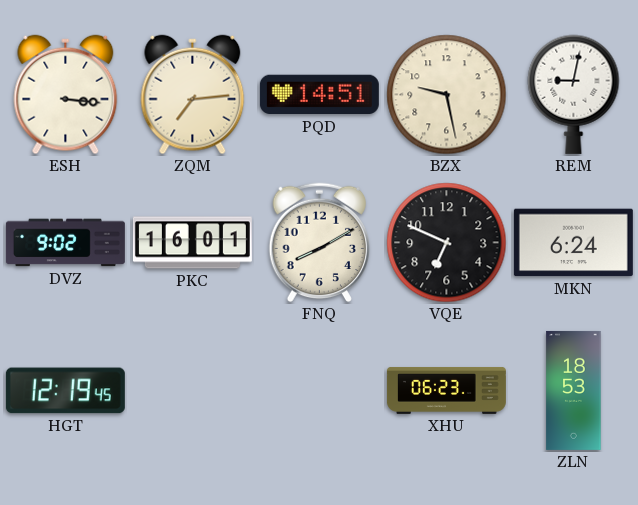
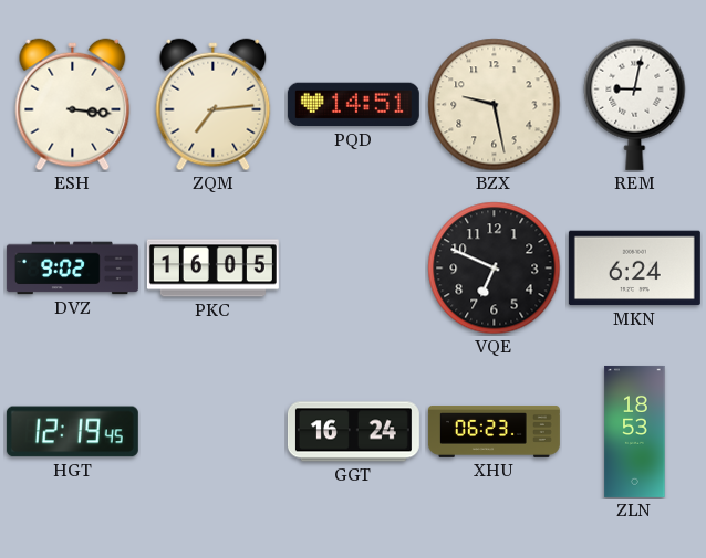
PKC: 16:01 -> 16:05
FNQ: 8:10 -> none
GGT: none -> 16:24
